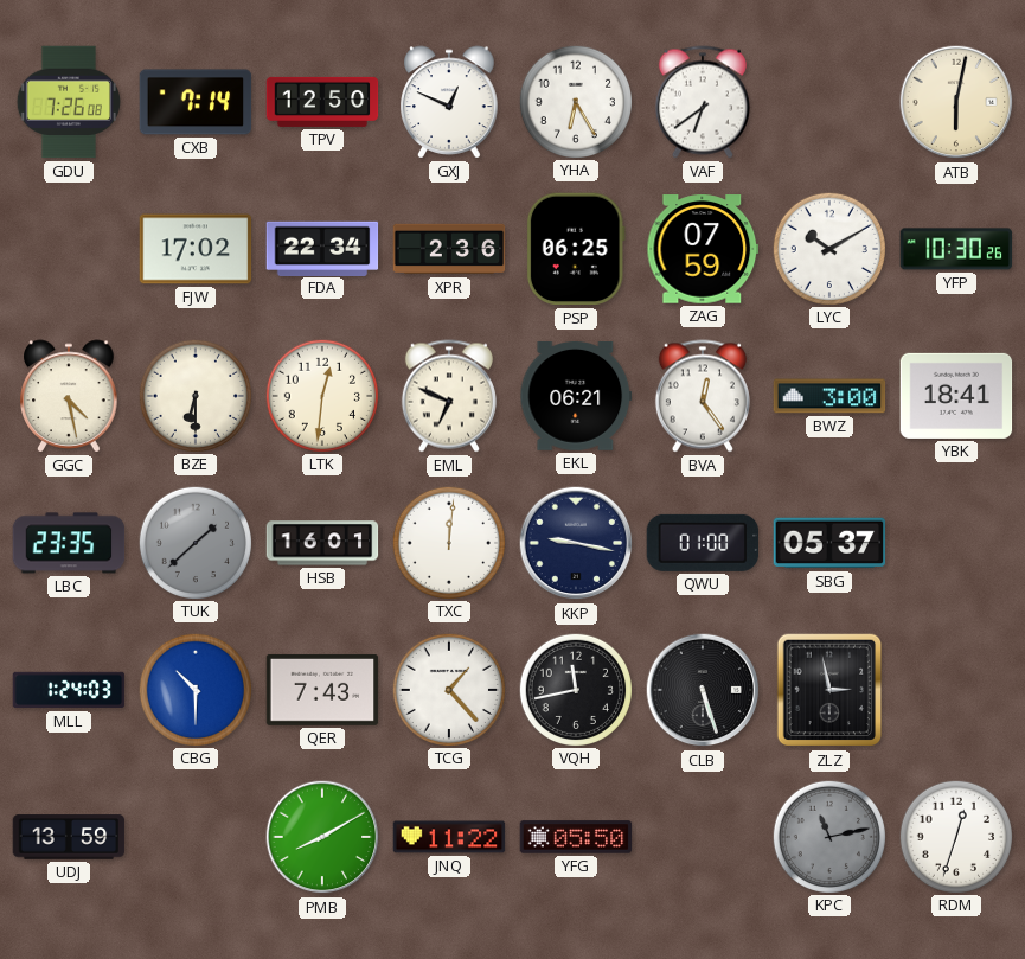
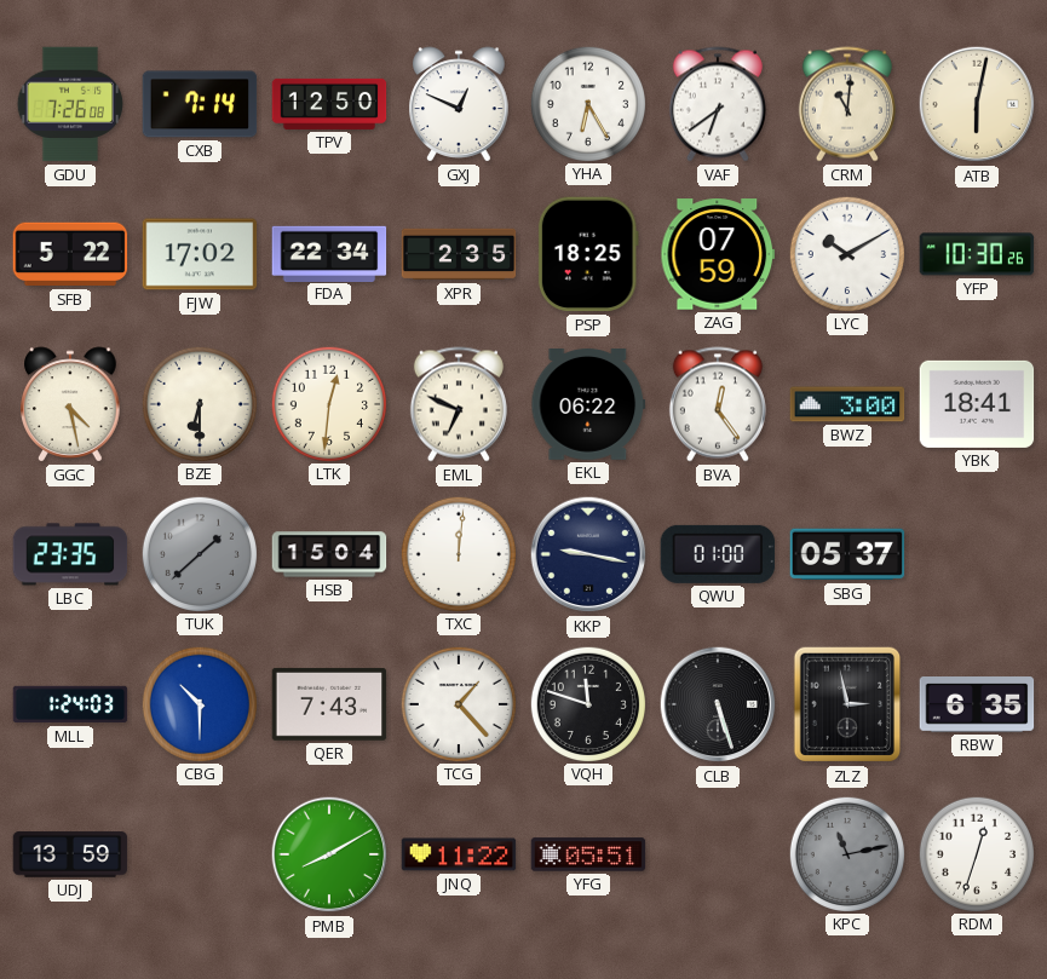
CRM: none -> 11:01
SFB: none -> 5:22
XPR: 2:36 -> 2:35
PSP: 06:25 -> 18:25
EKL: 06:21 -> 06:22
HSB: 16:01 -> 15:04
VQH: 11:43 -> 11:48
RBW: none -> 6:35
YFG: 05:50 -> 05:51
